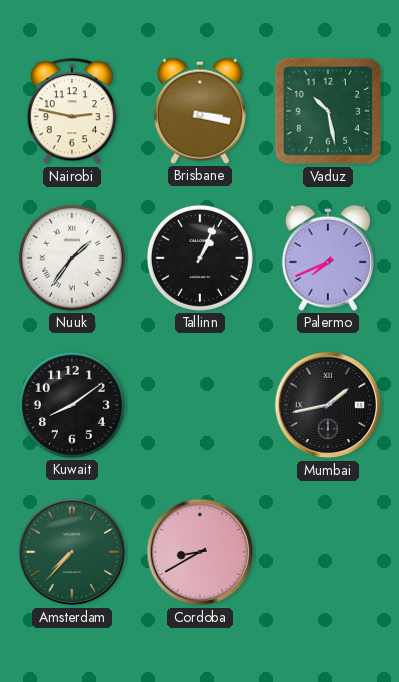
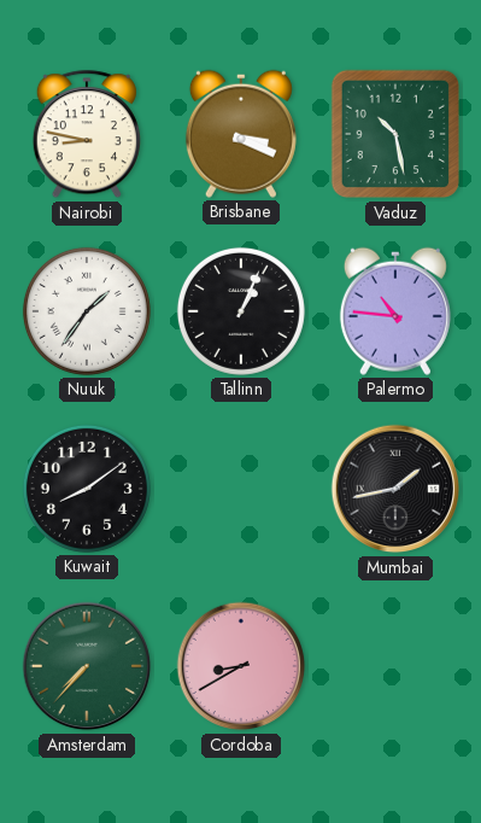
Nairobi: 2:47 -> 8:47
Brisbane: 3:17 -> 3:19
Palermo: 7:41 -> 10:46
